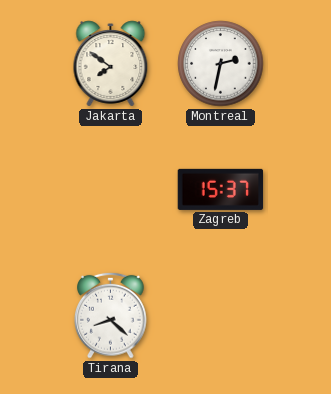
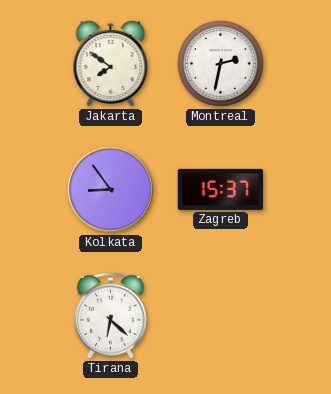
Kolkata: none -> 8:54
Tirana: 8:22 -> 6:22
